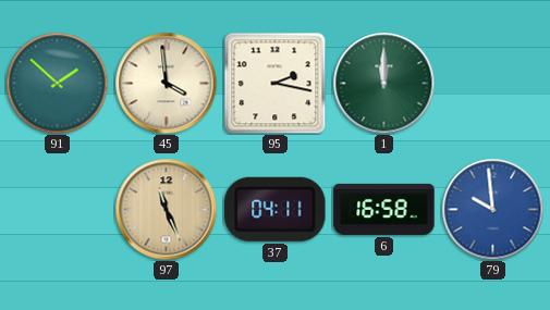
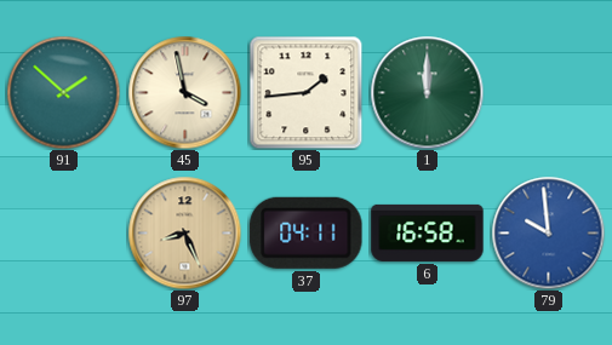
45: 3:59 -> 3:58
95: 2:17 -> 1:44
97: 11:26 -> 8:26
